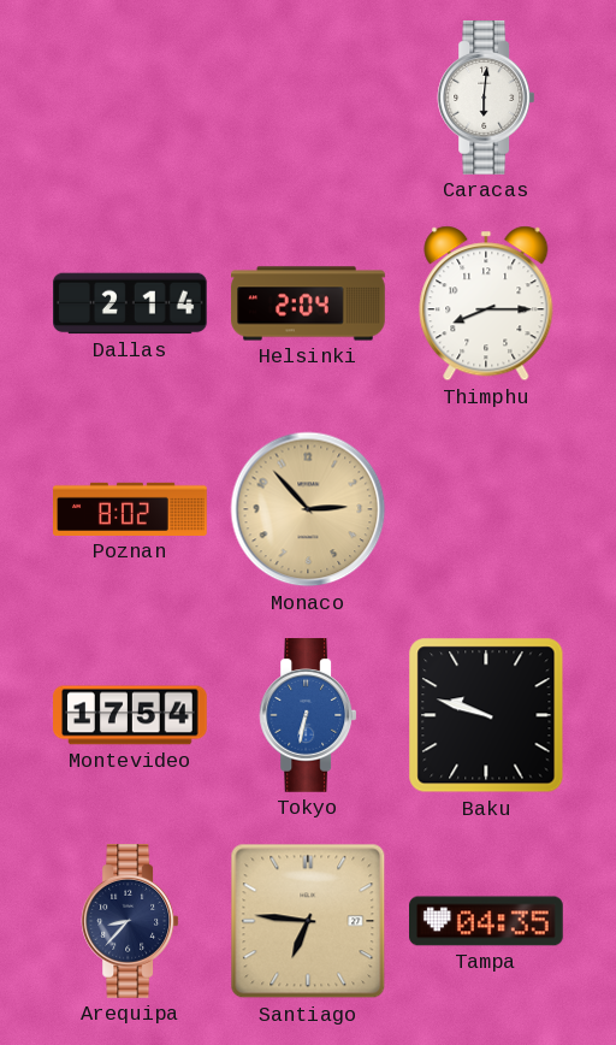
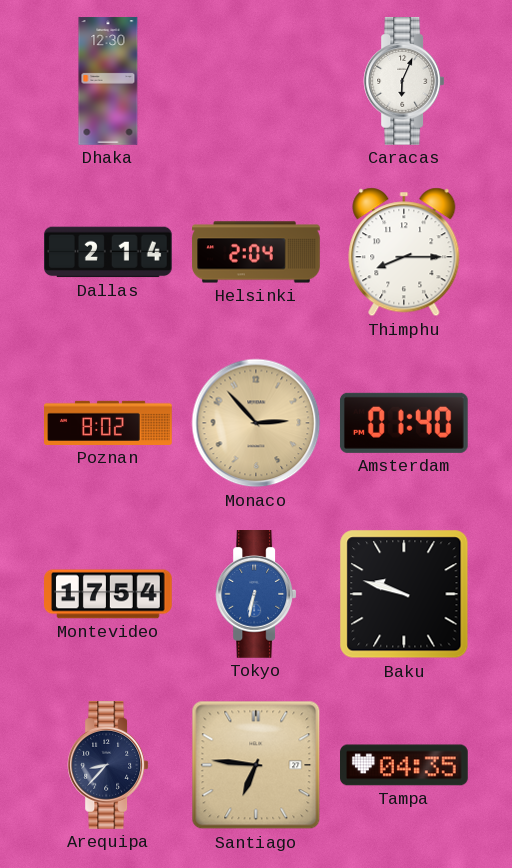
Dhaka: none -> 12:30
Caracas: 6:01 -> 6:04
Amsterdam: none -> 01:40
